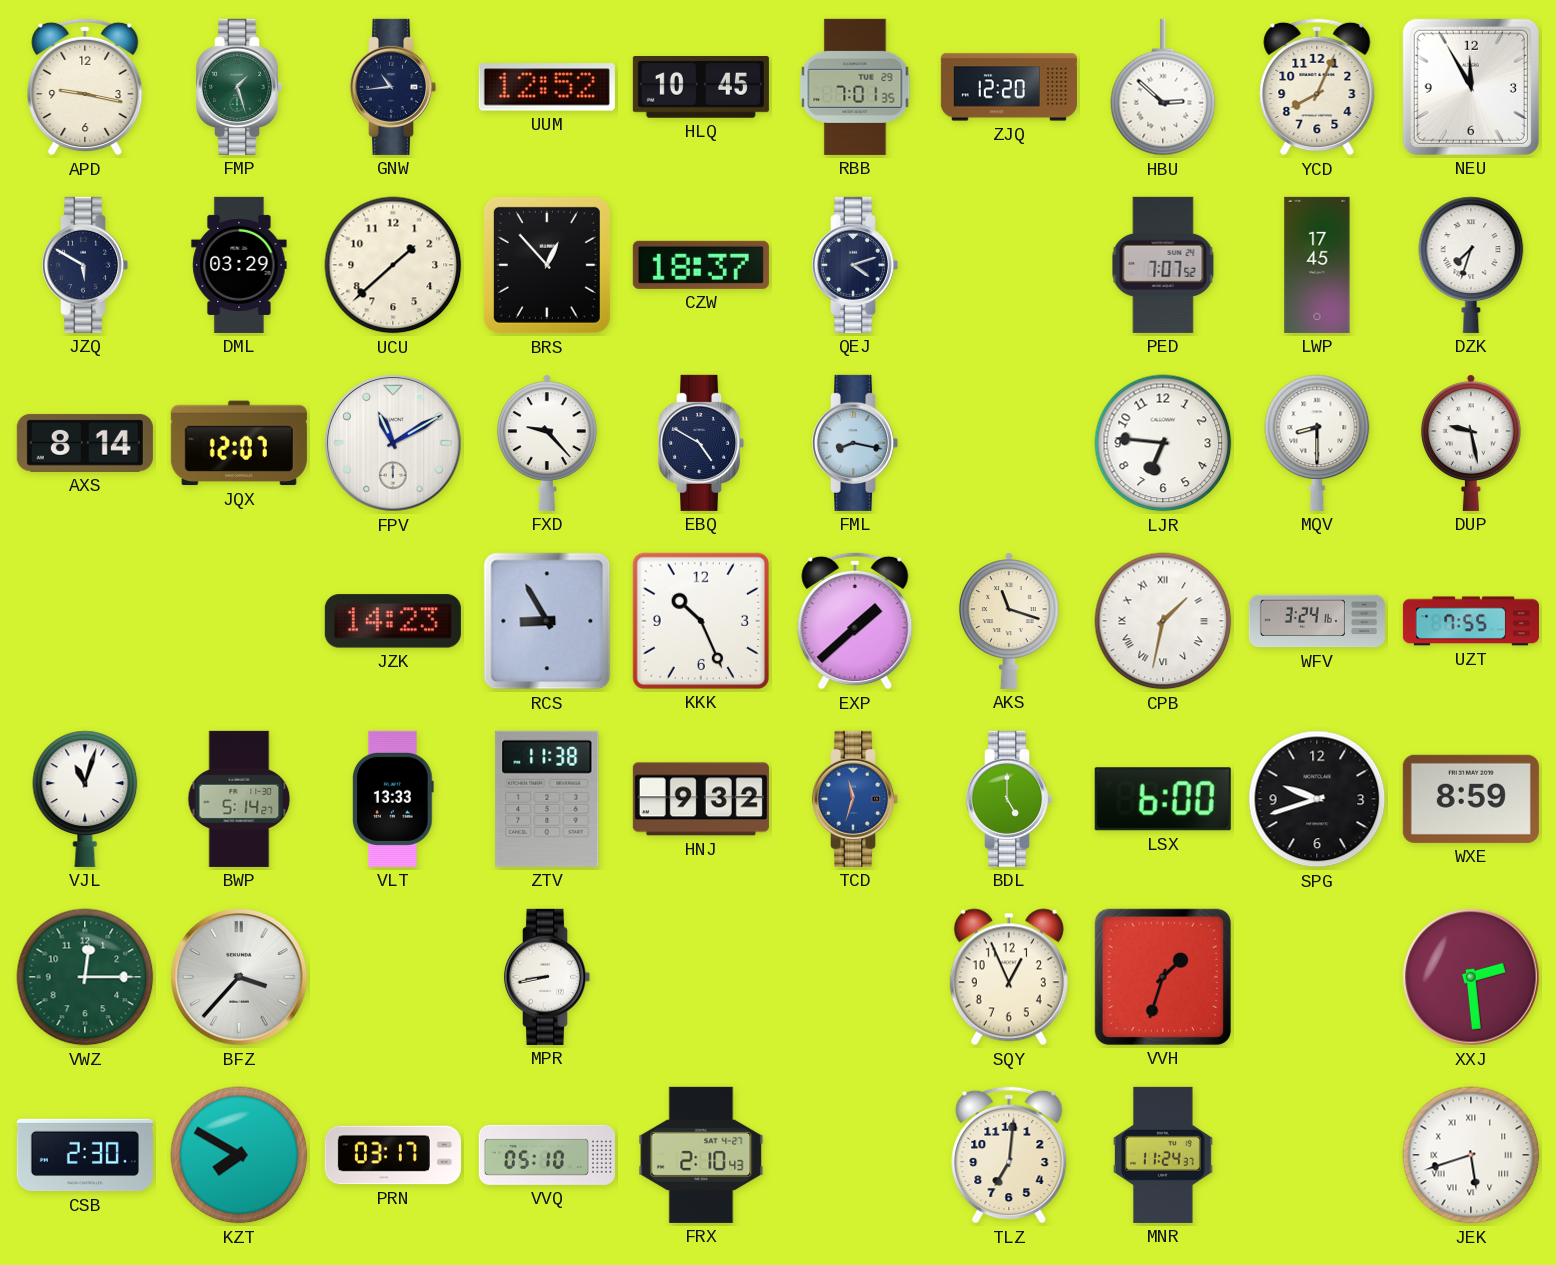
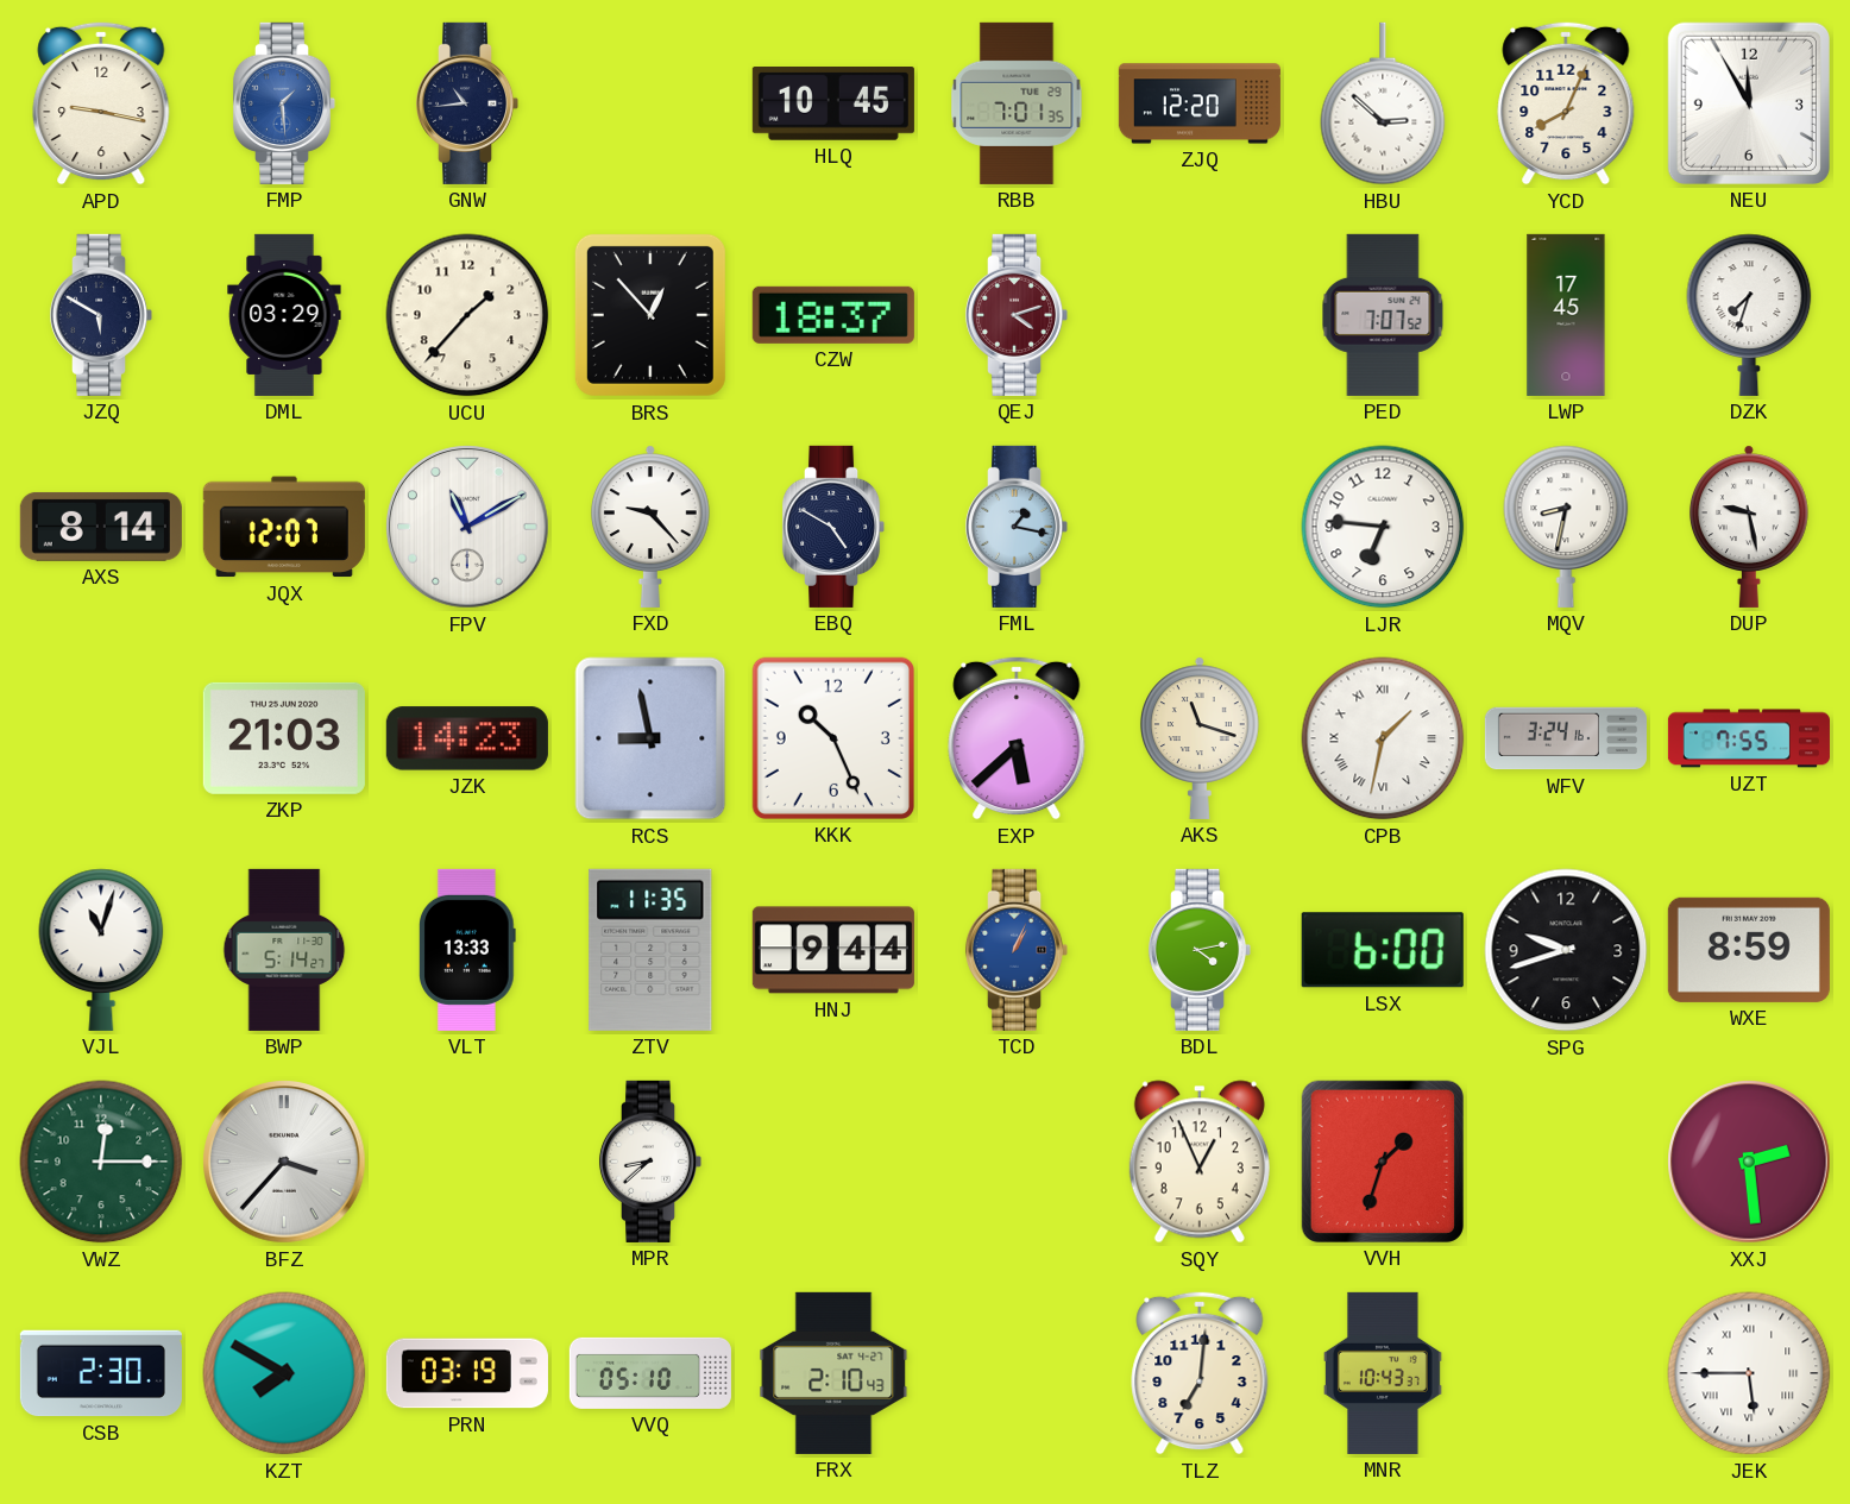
FMP: 1:27 -> 1:29
FMP dial: green -> blue
UUM: 12:52 -> none
UCU: 1:38 -> 1:37
QEJ dial: navy -> burgundy
FML: 8:17 -> 1:17
MQV: 8:30 -> 8:32
ZKP: none -> 21:03
RCS: 8:55 -> 8:58
EXP: 1:38 -> 5:38
ZTV: 11:38 -> 11:35
HNJ: 9:32 -> 9:44
TCD: 11:33 -> 1:04
BDL: 5:00 -> 4:13
MPR: 8:43 -> 8:38
PRN: 03:17 -> 03:19
MNR: 11:24 -> 10:43
JEK: 5:42 -> 5:45
